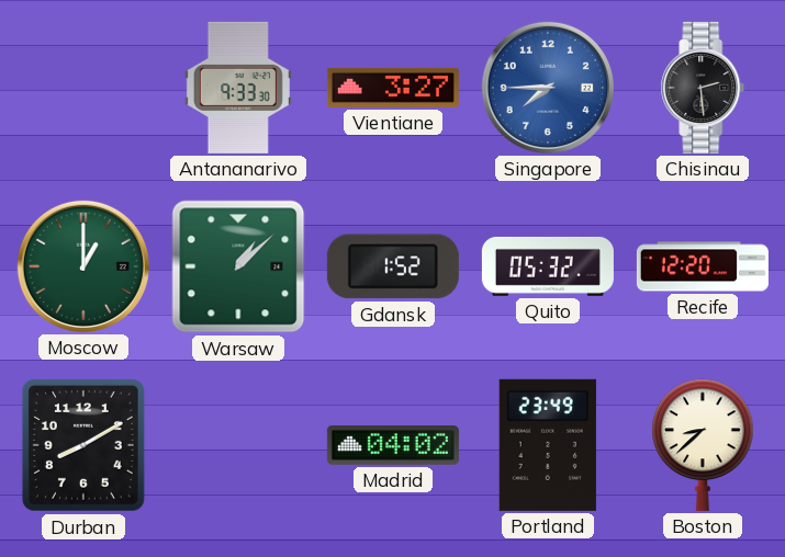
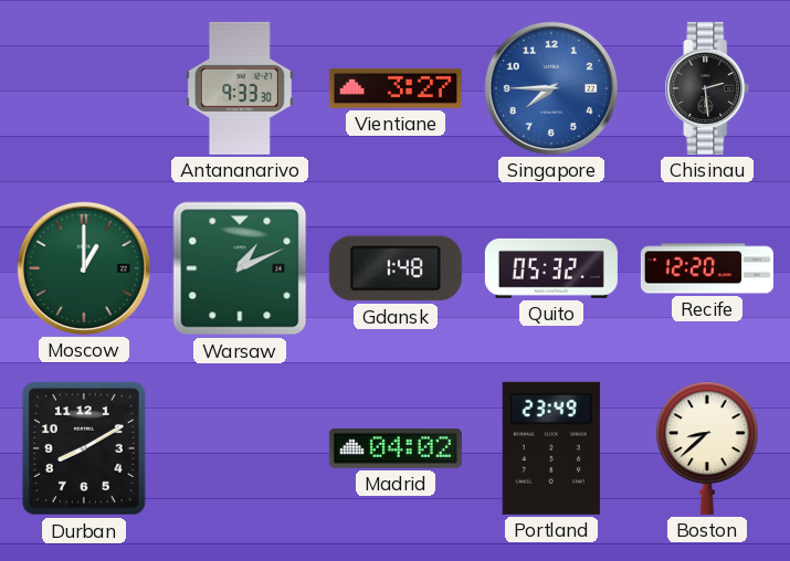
Warsaw: 1:08 -> 1:11
Gdansk: 1:52 -> 1:48
